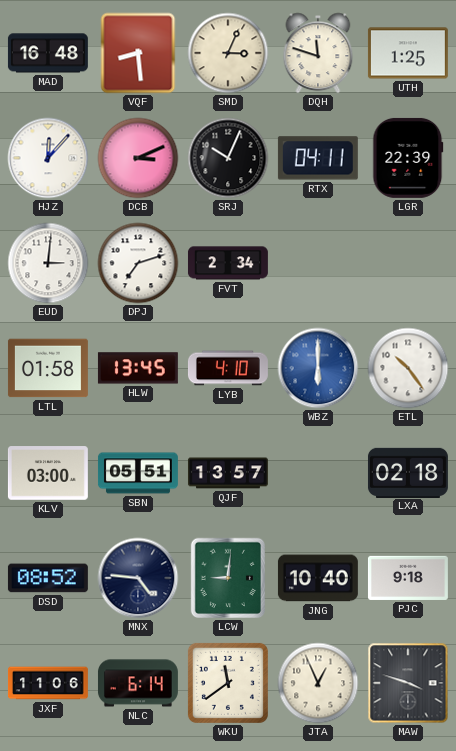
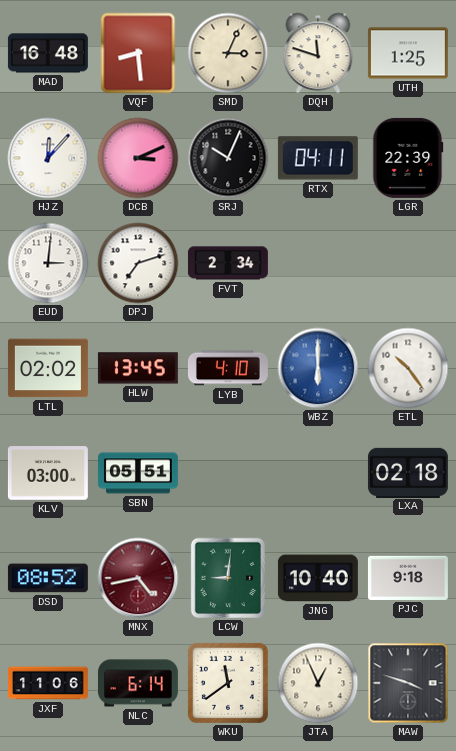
LTL: 01:58 -> 02:02
QJF: 13:57 -> none
MNX: 4:46 -> 4:43
MNX dial: navy -> burgundy
